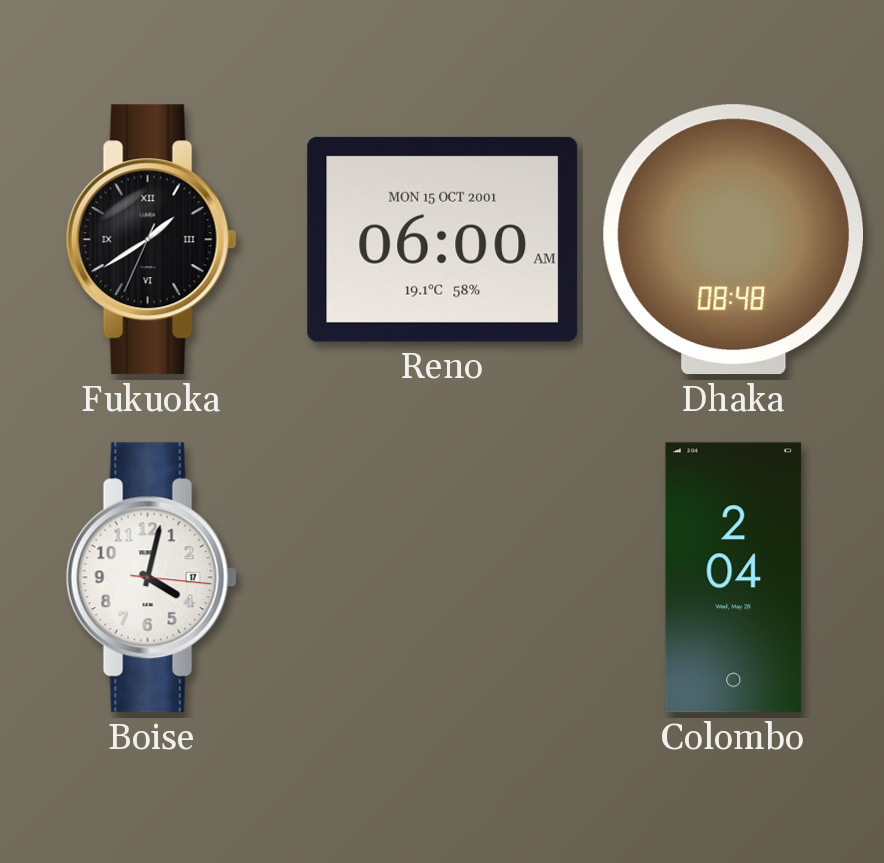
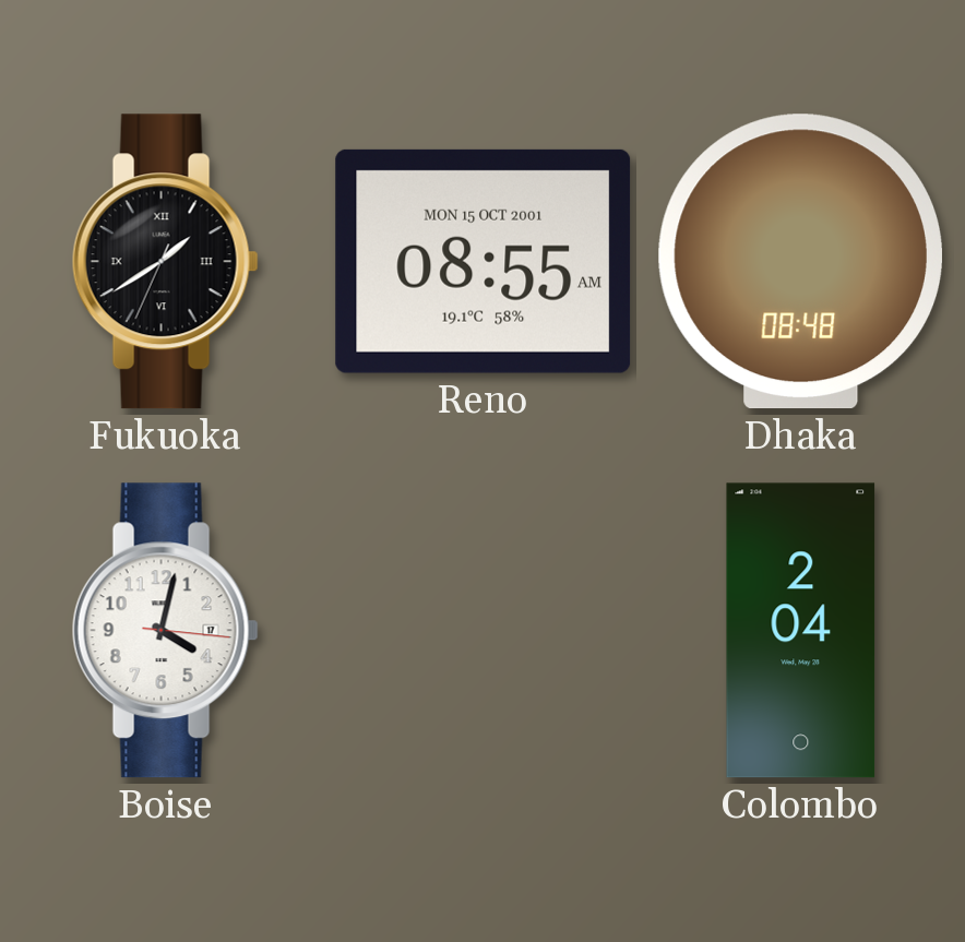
Reno: 06:00 -> 08:55
